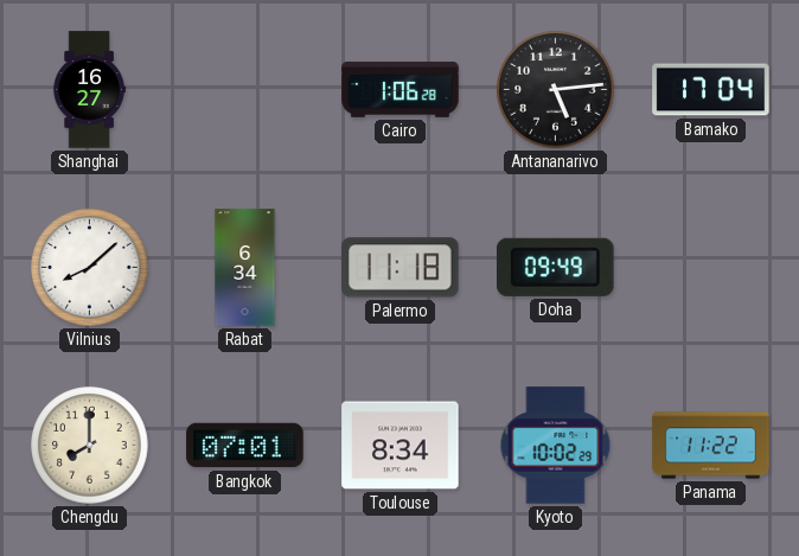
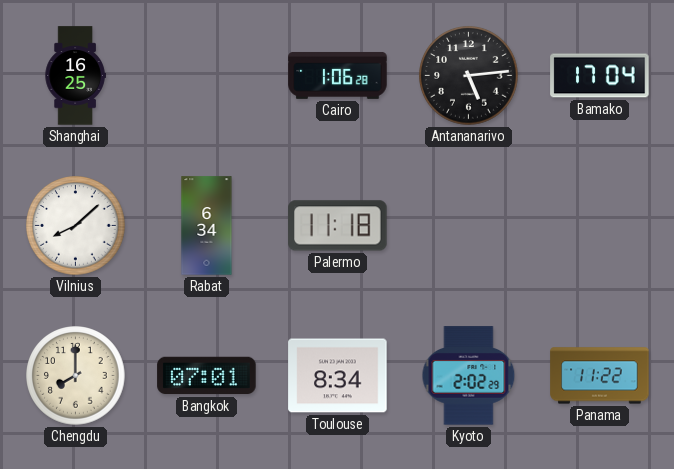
Shanghai: 16:27 -> 16:25
Doha: 09:49 -> none
Kyoto: 10:02 -> 2:02
